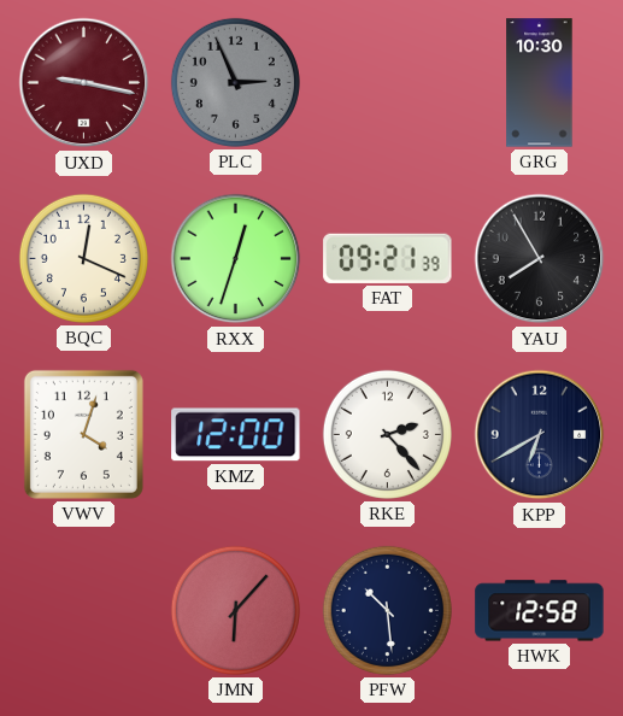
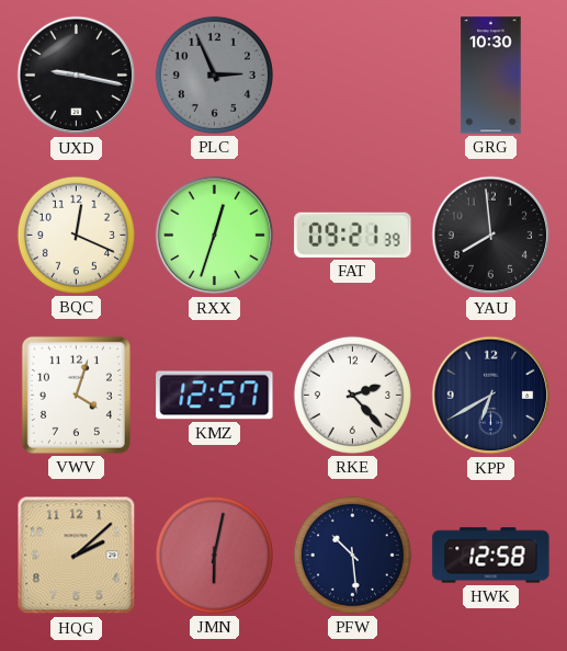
UXD dial: burgundy -> black
YAU: 7:55 -> 7:59
KMZ: 12:00 -> 12:57
HQG: none -> 2:08
JMN: 6:07 -> 6:02
